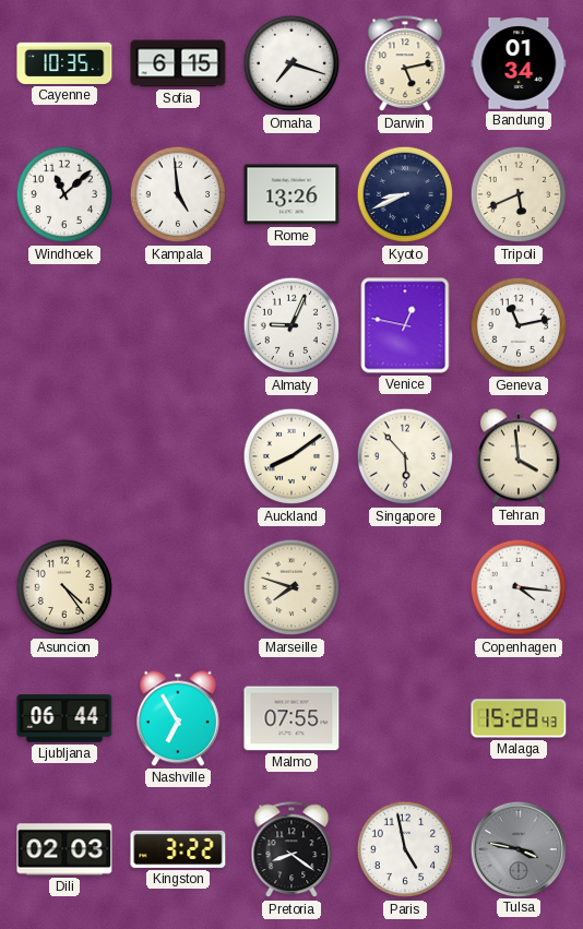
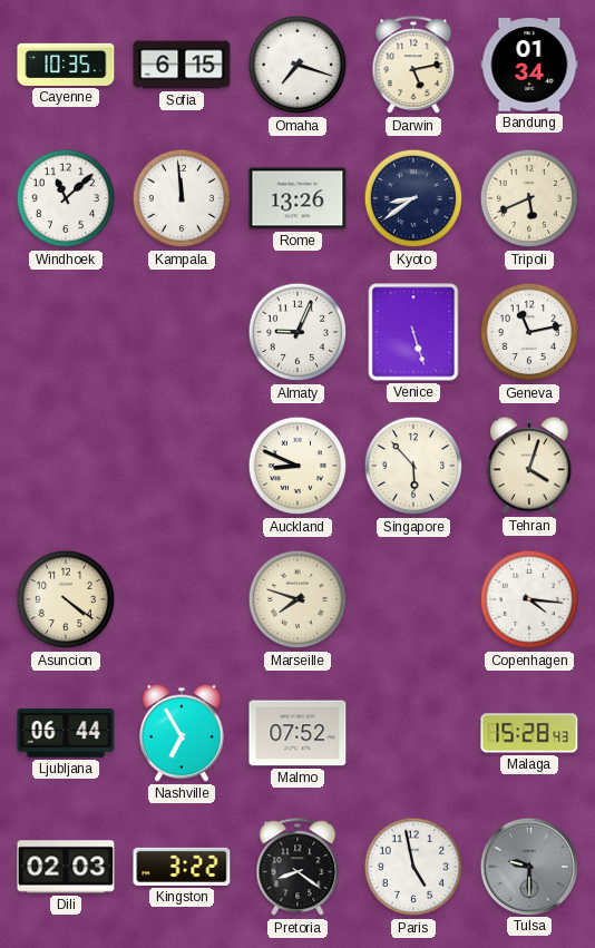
Kampala: 4:59 -> 11:59
Kyoto: 8:41 -> 8:39
Venice: 12:47 -> 5:27
Auckland: 8:09 -> 8:49
Tehran: 3:59 -> 4:03
Asuncion: 4:24 -> 4:21
Malmo: 07:55 -> 07:52
Tulsa: 3:47 -> 9:30
